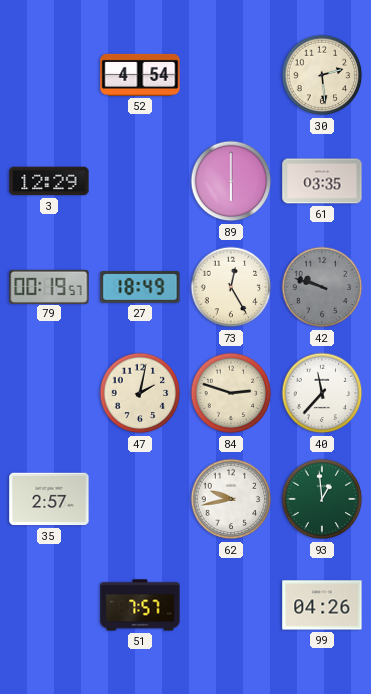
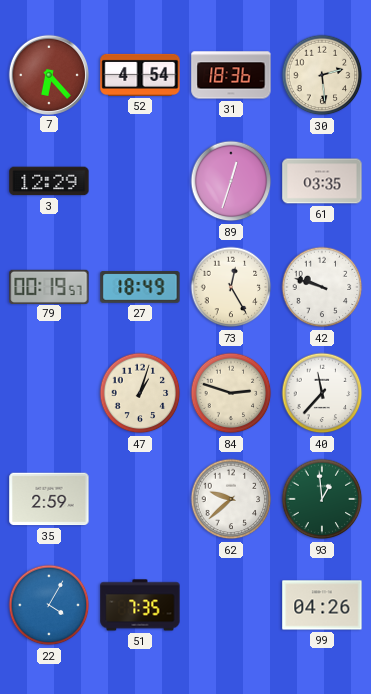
7: none -> 6:23
31: none -> 18:36
89: 6:00 -> 12:33
42 dial: grey -> white
47: 2:02 -> 1:03
35: 2:57 -> 2:59
62: 9:43 -> 9:38
22: none -> 4:05
51: 7:57 -> 7:35
